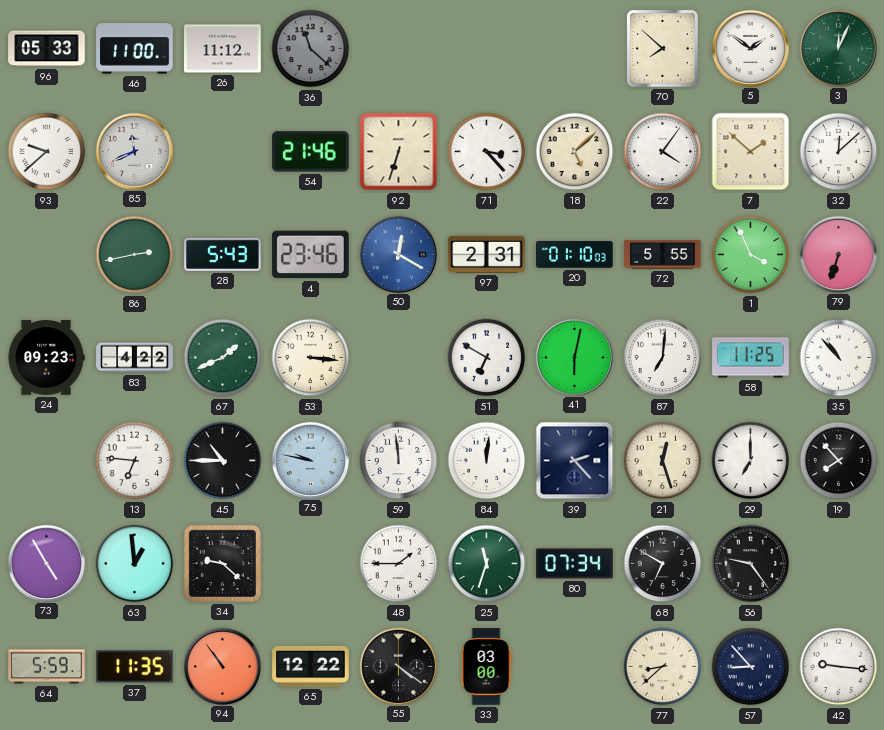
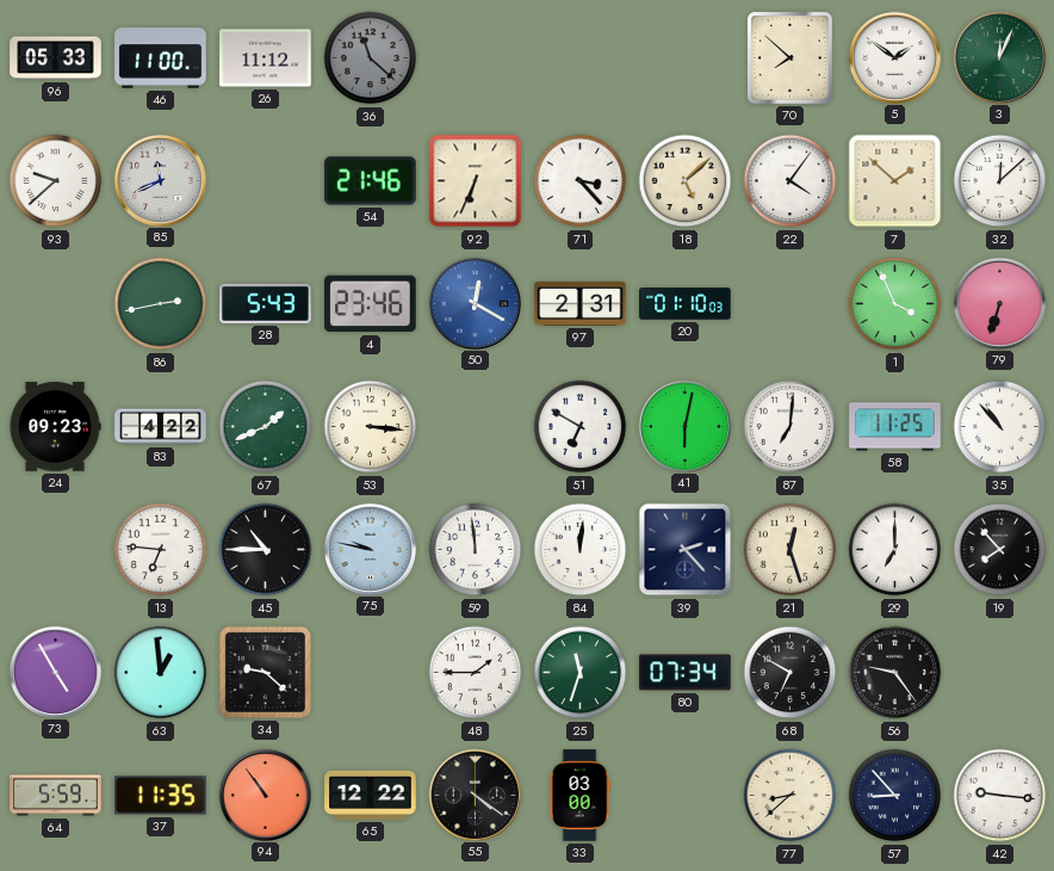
92: 6:33 -> 6:34
72: 5:55 -> none
